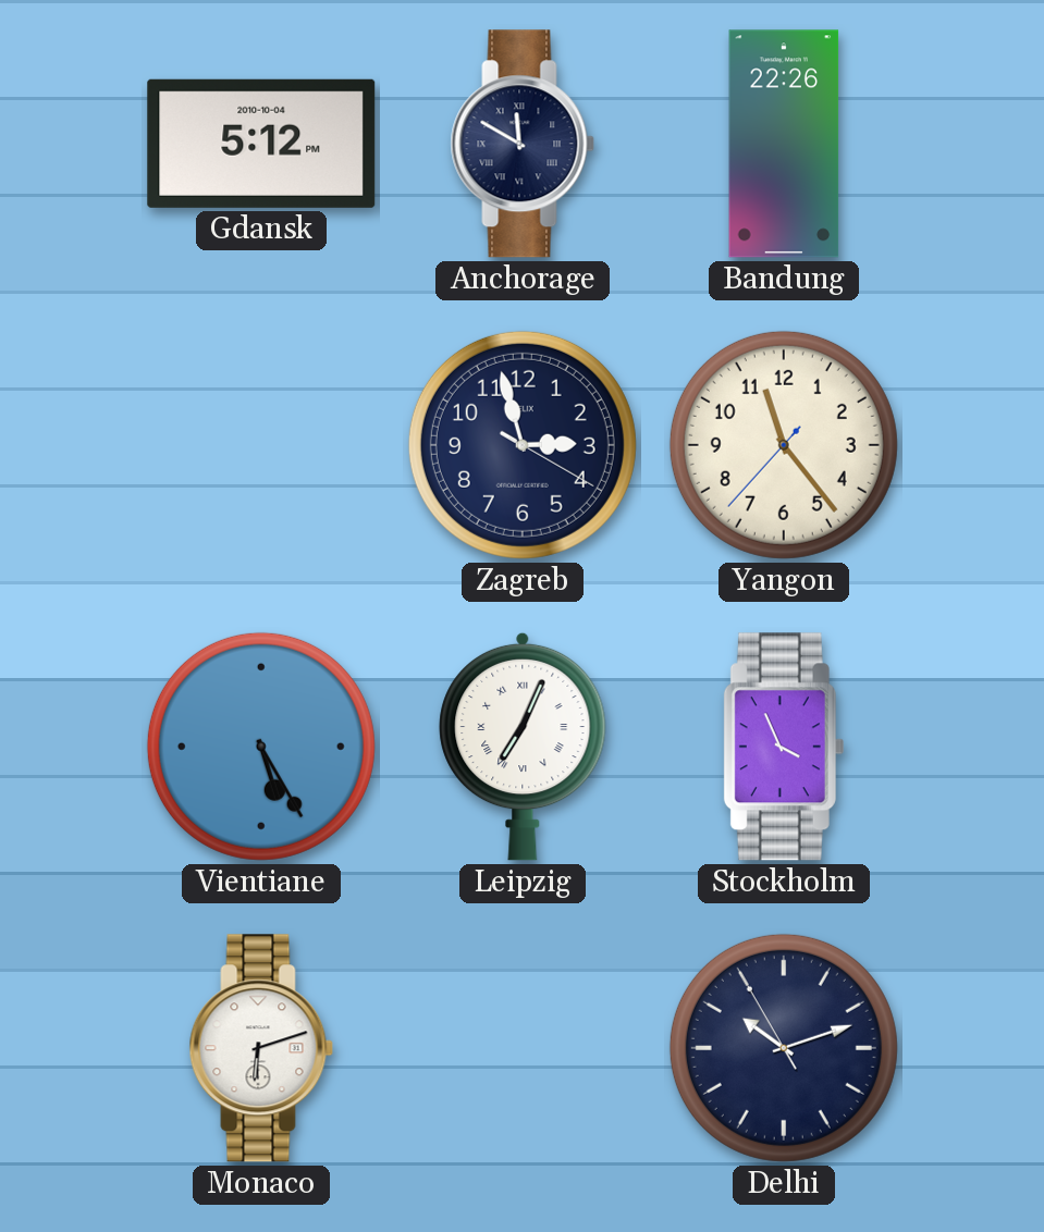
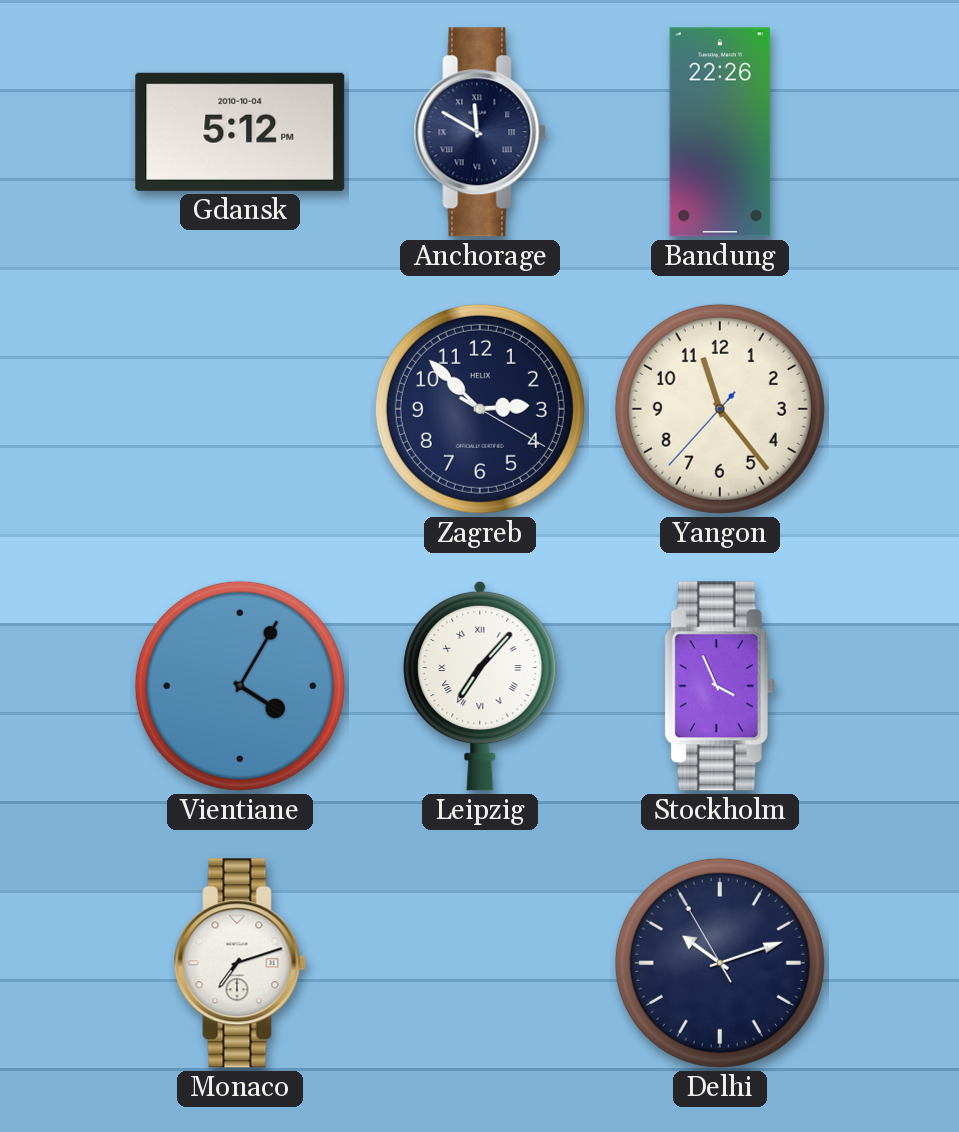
Zagreb: 2:57 -> 2:52
Vientiane: 5:25 -> 4:05
Leipzig: 7:04 -> 7:07
Monaco: 6:12 -> 7:12
